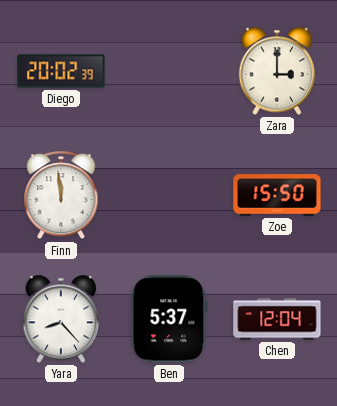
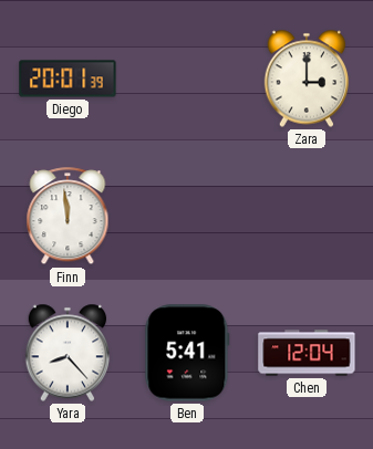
Diego: 20:02 -> 20:01
Zoe: 15:50 -> none
Ben: 5:37 -> 5:41
